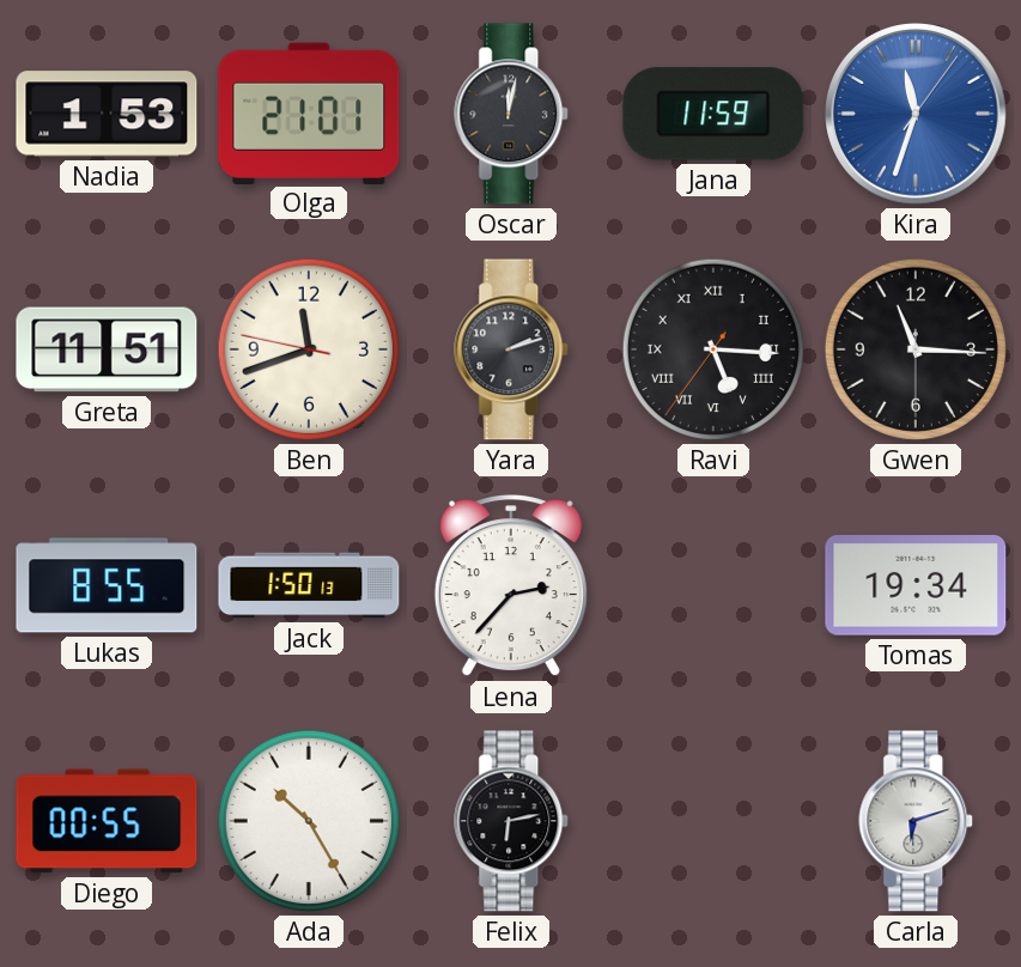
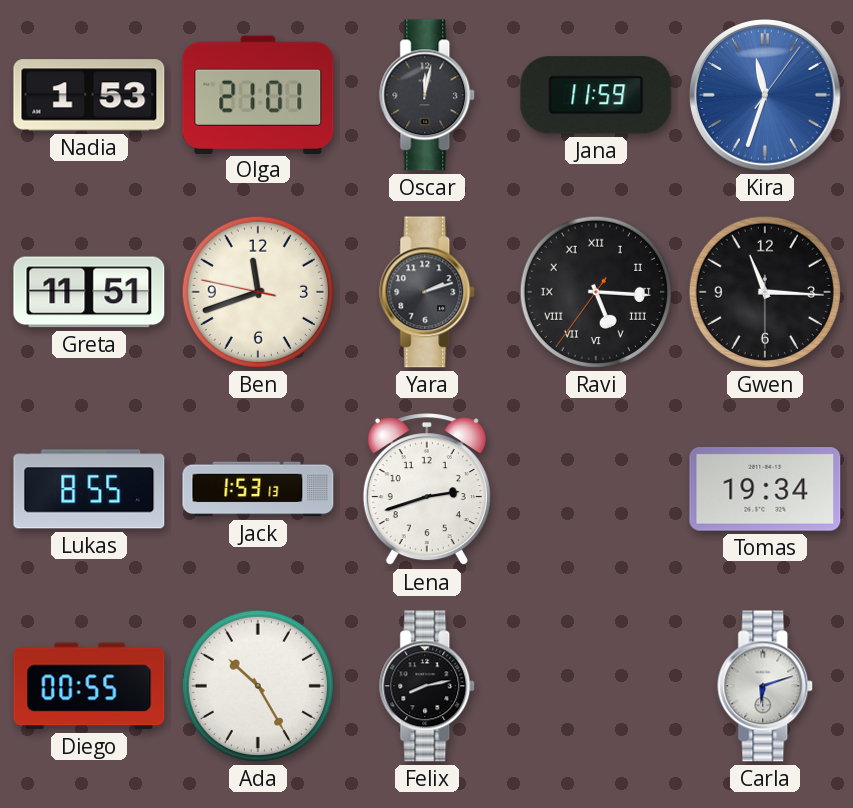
Jack: 1:50 -> 1:53
Lena: 2:37 -> 2:42
Felix: 6:13 -> 8:13
